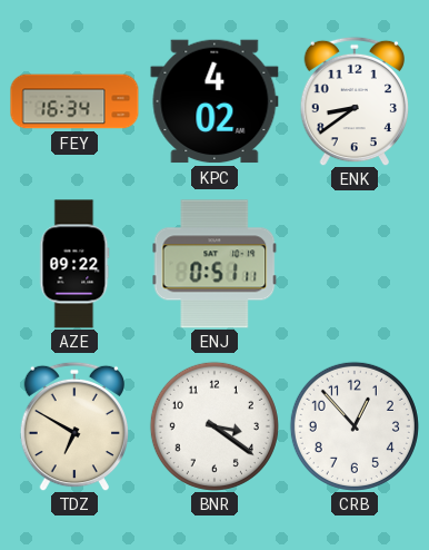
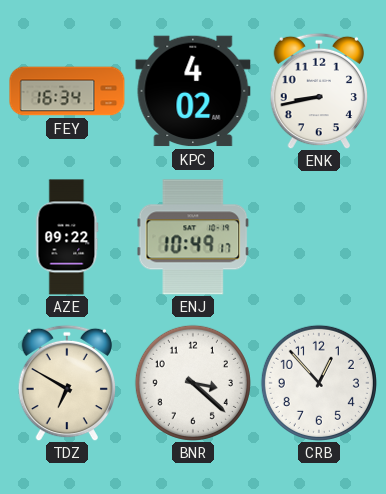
ENK: 8:39 -> 8:43
ENJ: 0:51 -> 10:49
BNR: 3:21 -> 3:22
